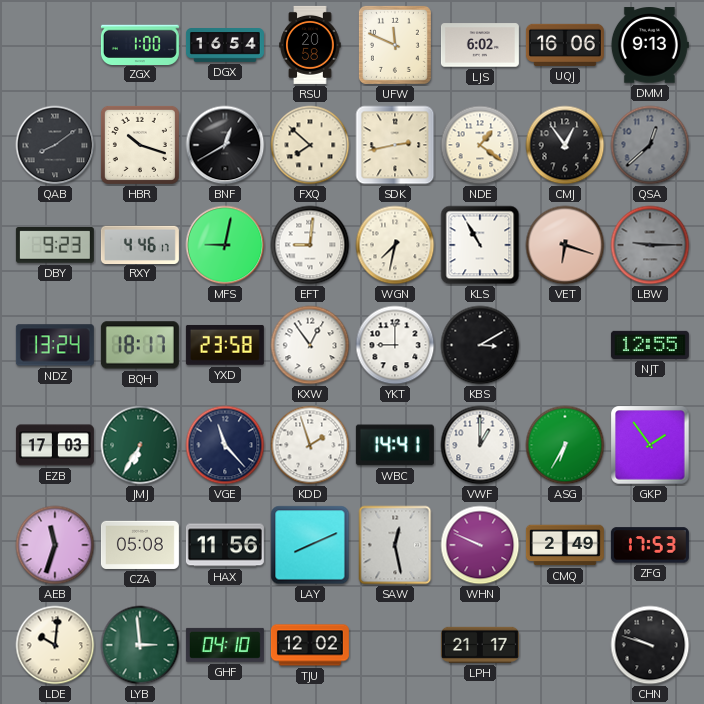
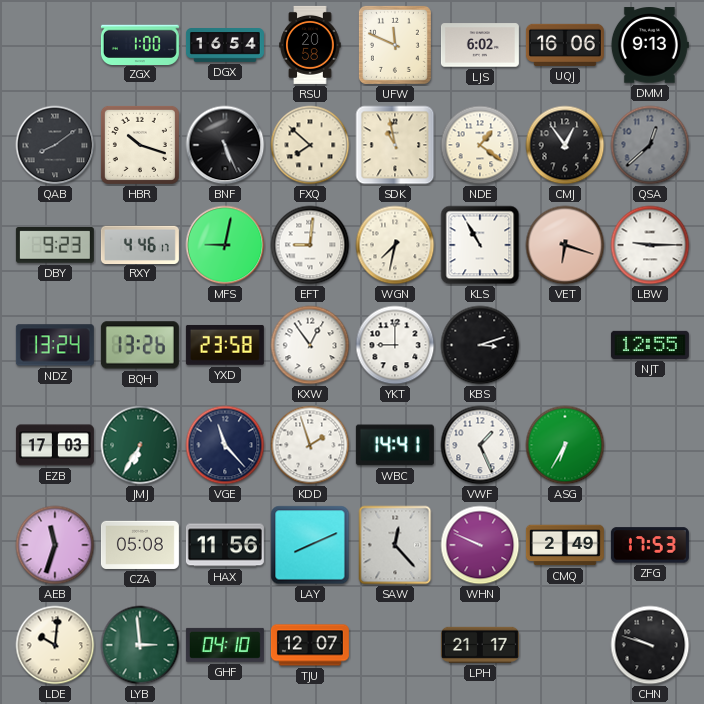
BNF: 12:40 -> 5:26
SDK: 2:43 -> 10:58
LBW dial: grey -> white
BQH: 18:17 -> 13:26
KBS: 3:10 -> 3:12
VWF: 1:00 -> 1:26
GKP: 1:54 -> none
SAW: 12:28 -> 12:23
TJU: 12:02 -> 12:07
